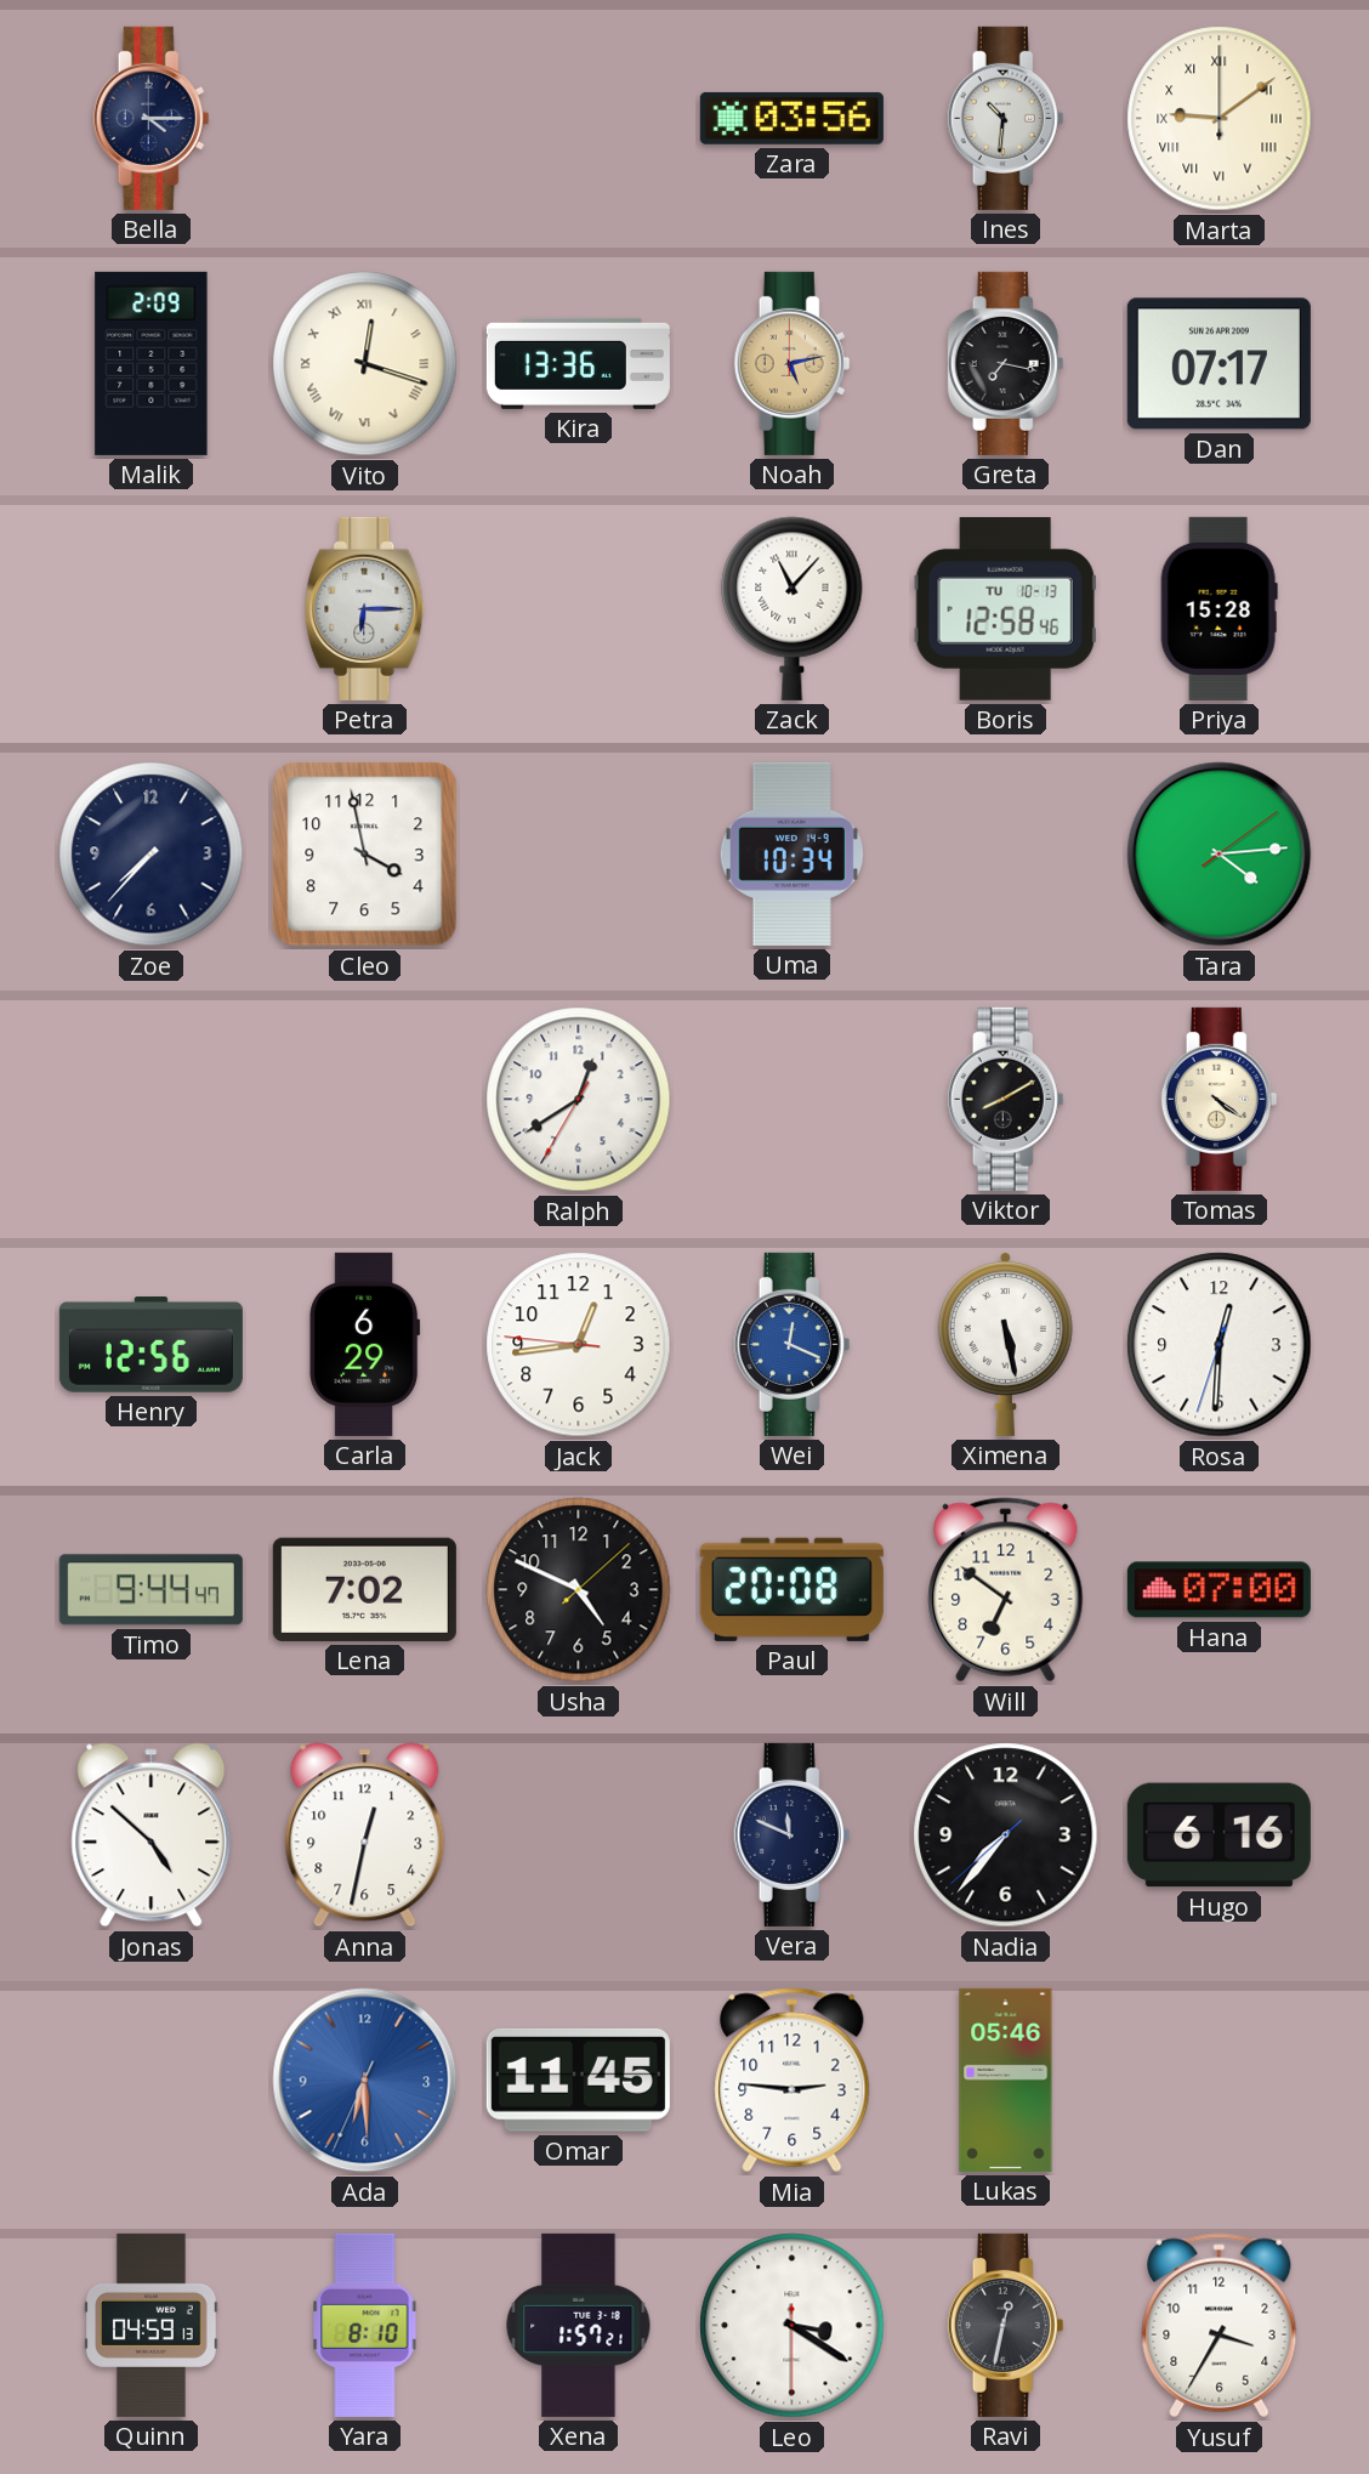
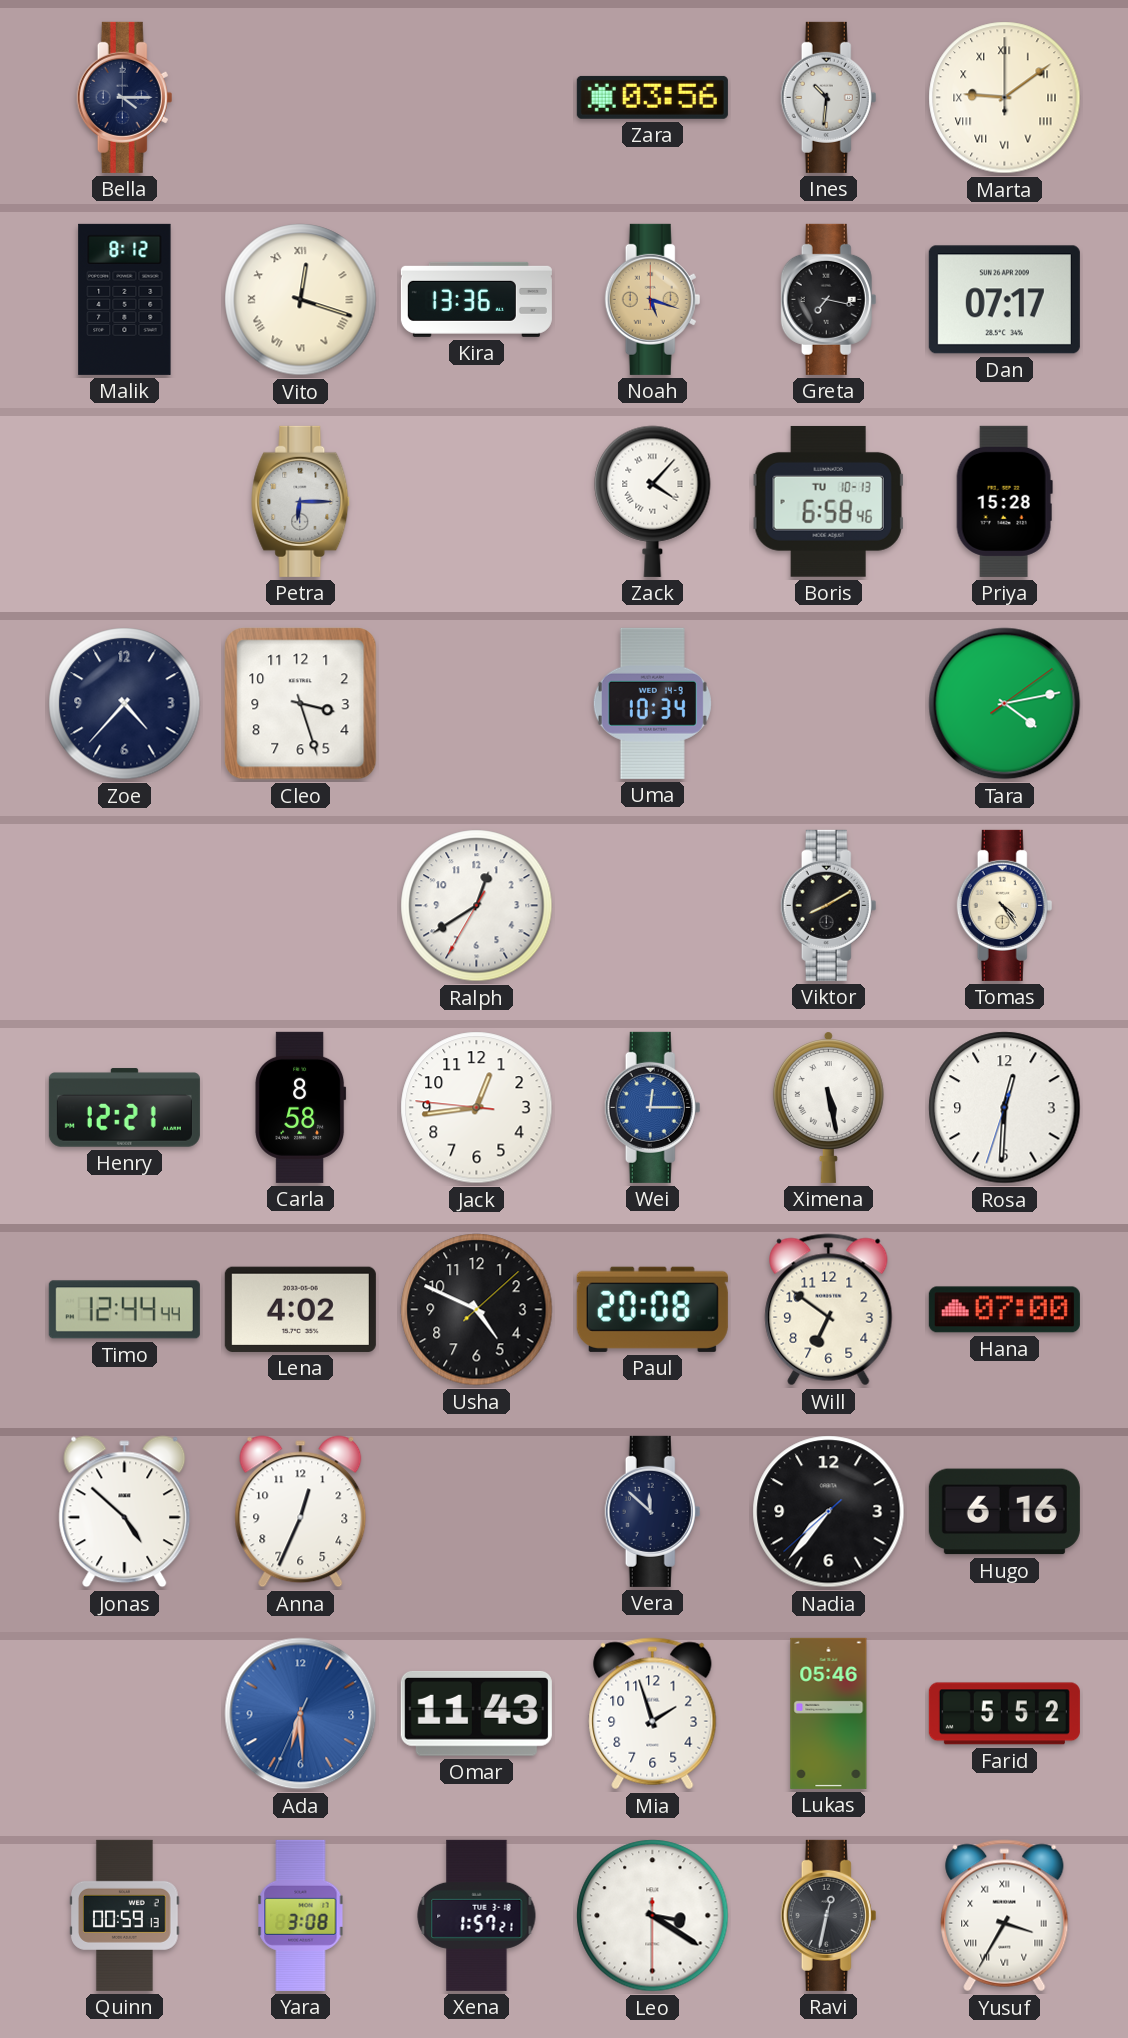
Malik: 2:09 -> 8:12
Noah: 5:13 -> 5:18
Zack: 11:07 -> 4:07
Boris: 12:58 -> 6:58
Zoe: 7:37 -> 4:37
Cleo: 3:58 -> 3:27
Tara: 4:14 -> 4:13
Tomas: 4:21 -> 4:24
Henry: 12:56 -> 12:21
Carla: 6:29 -> 8:58
Wei: 12:19 -> 12:15
Timo: 9:44 -> 12:44
Lena: 7:02 -> 4:02
Anna: 12:32 -> 12:34
Vera: 11:49 -> 11:52
Omar: 11:45 -> 11:43
Mia: 2:46 -> 1:57
Farid: none -> 5:52
Quinn: 04:59 -> 00:59
Yara: 8:10 -> 3:08
Yusuf numerals: Arabic -> Roman
